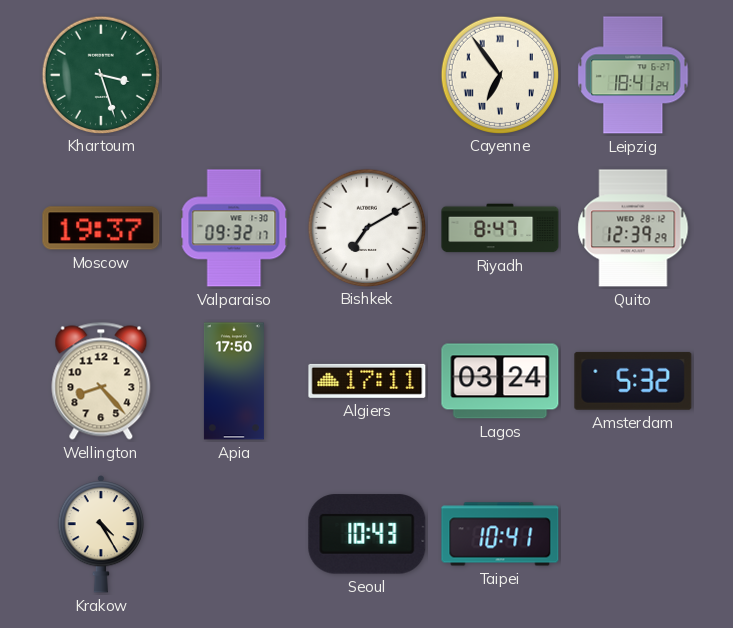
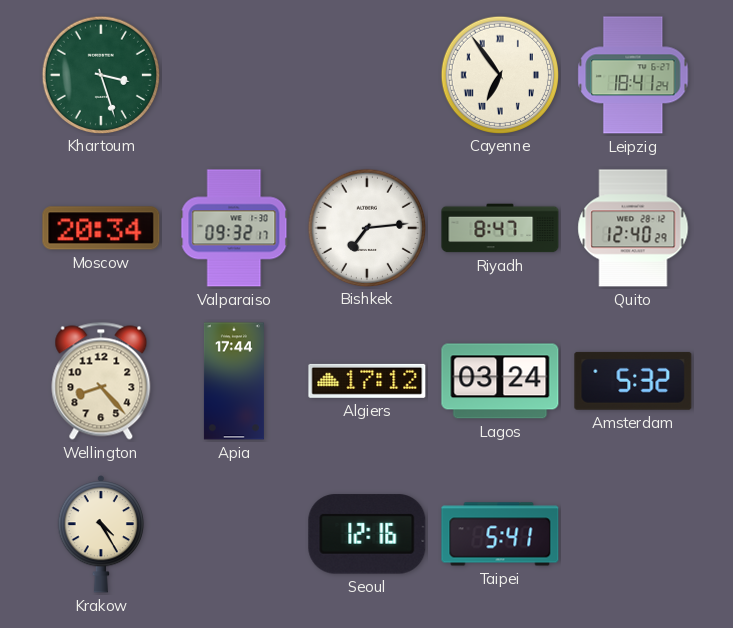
Moscow: 19:37 -> 20:34
Bishkek: 7:10 -> 7:14
Quito: 12:39 -> 12:40
Apia: 17:50 -> 17:44
Algiers: 17:11 -> 17:12
Seoul: 10:43 -> 12:16
Taipei: 10:41 -> 5:41
